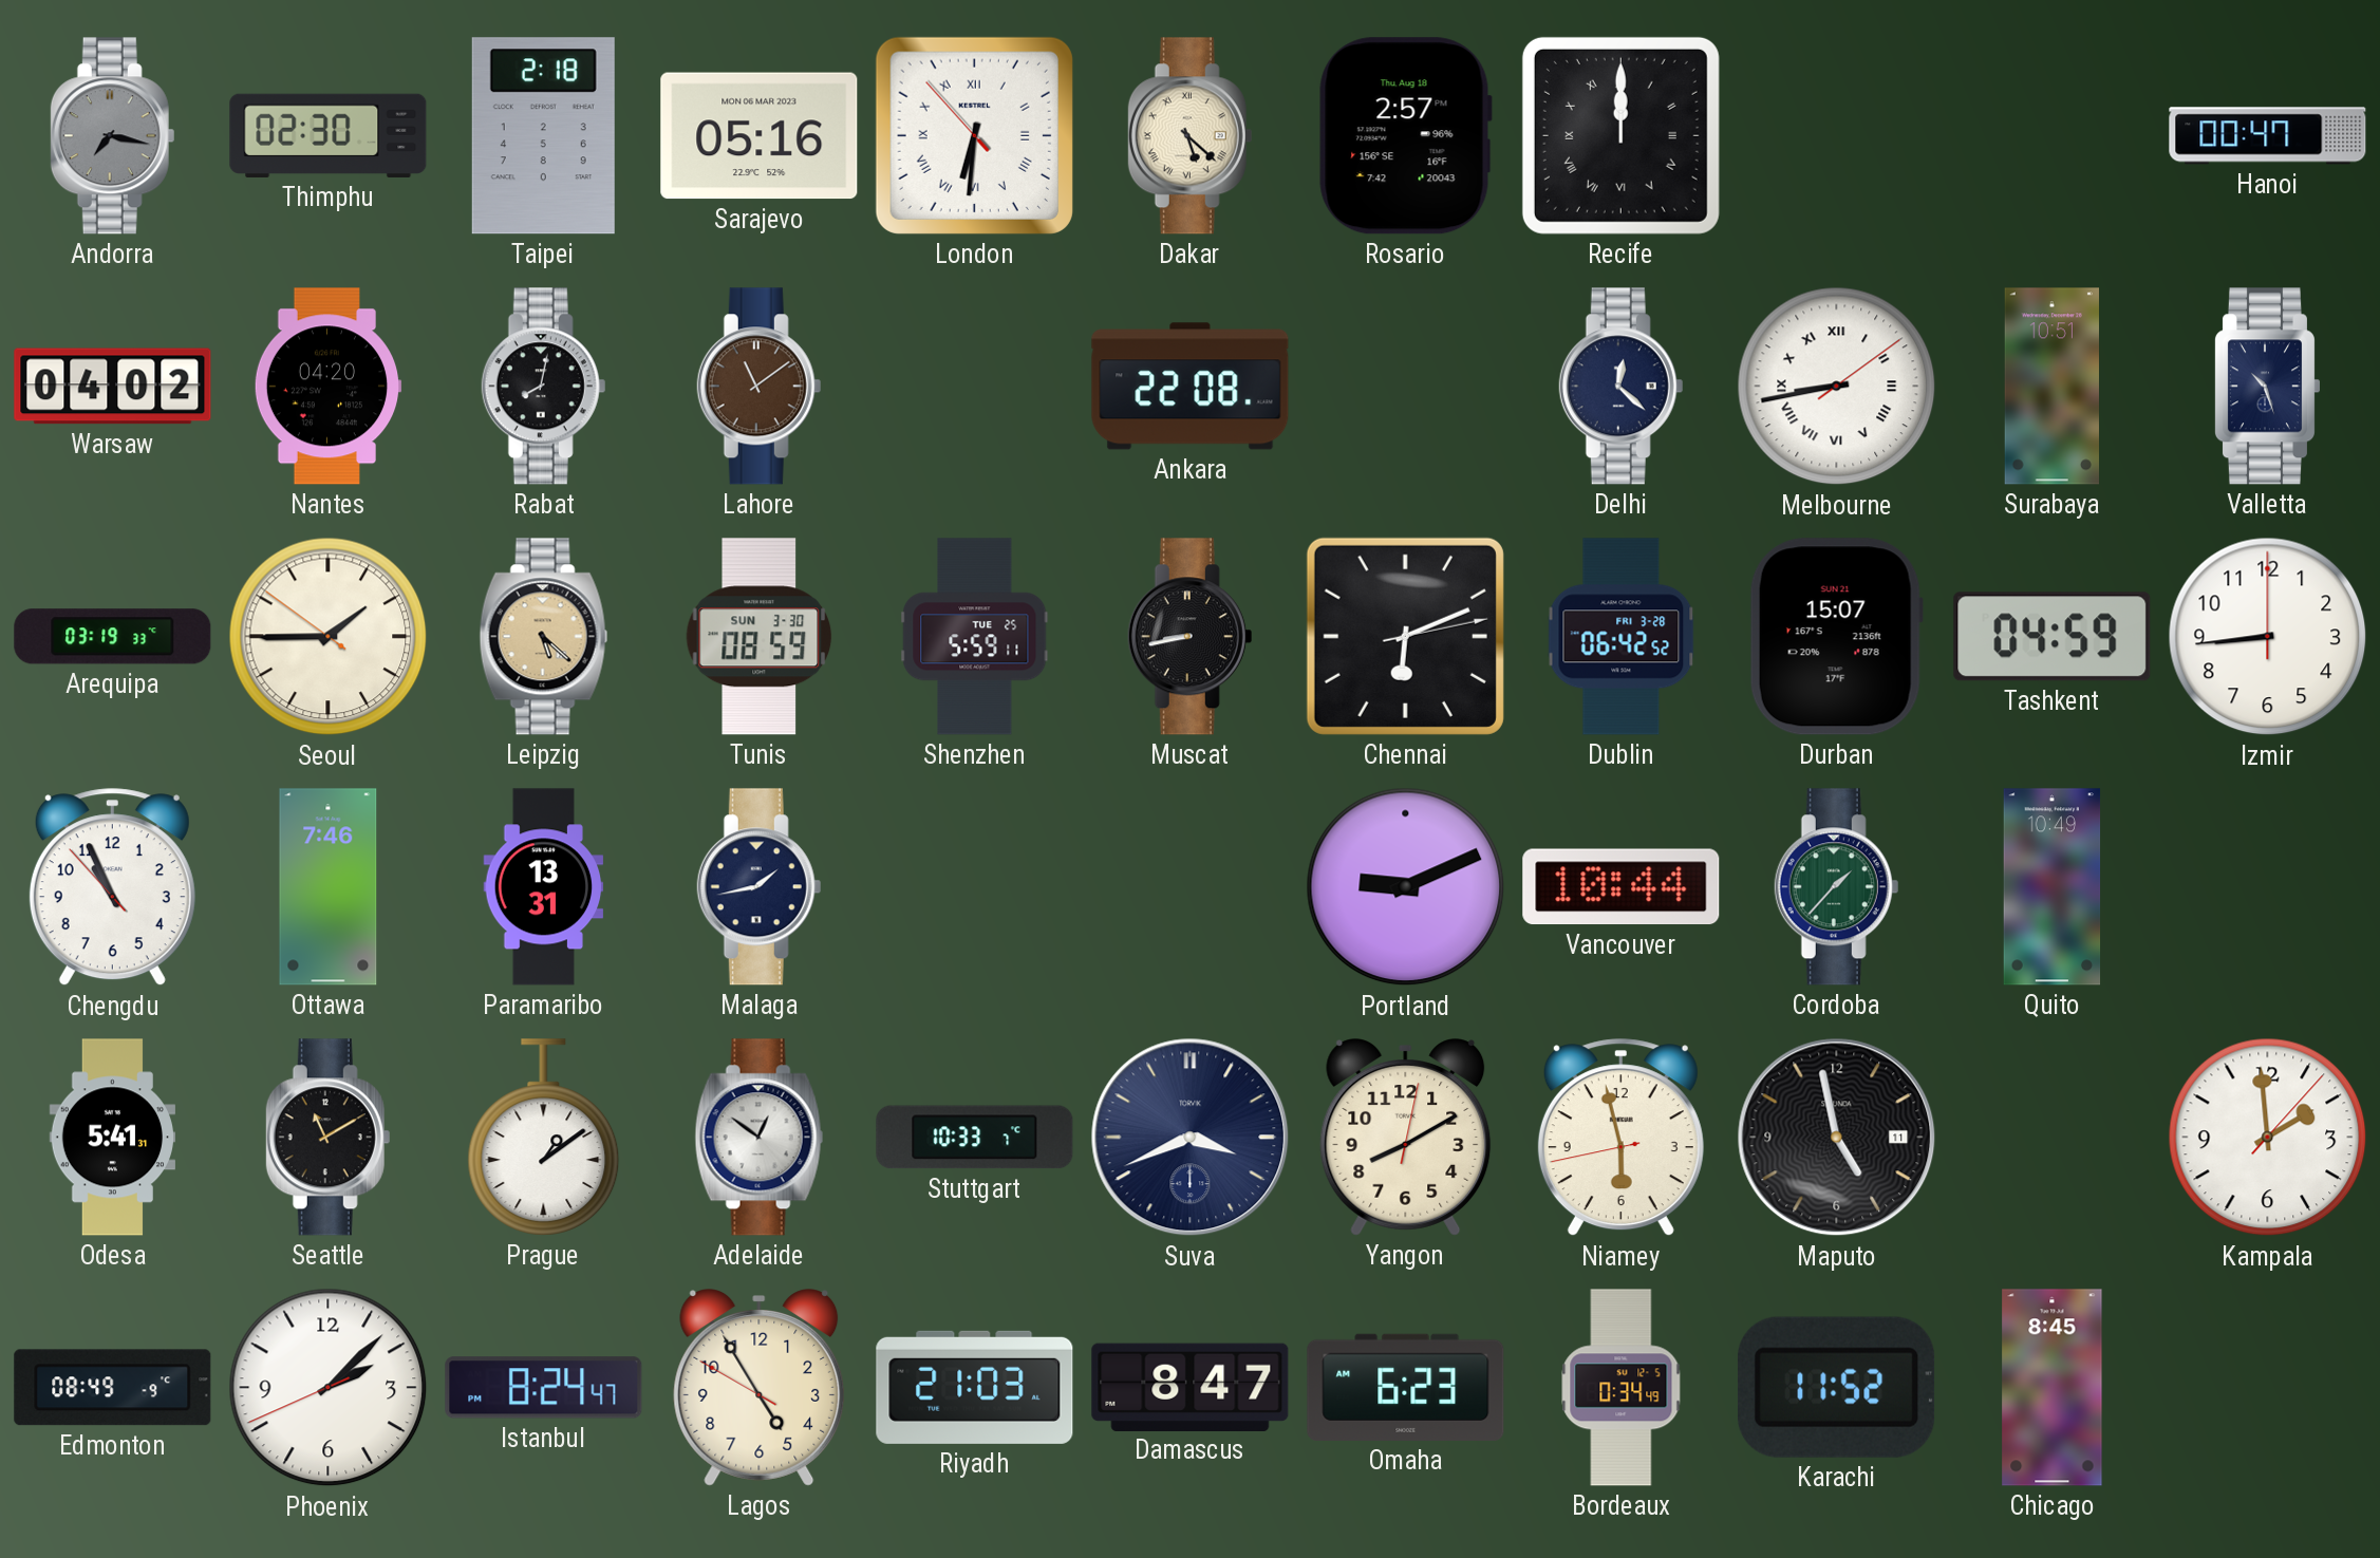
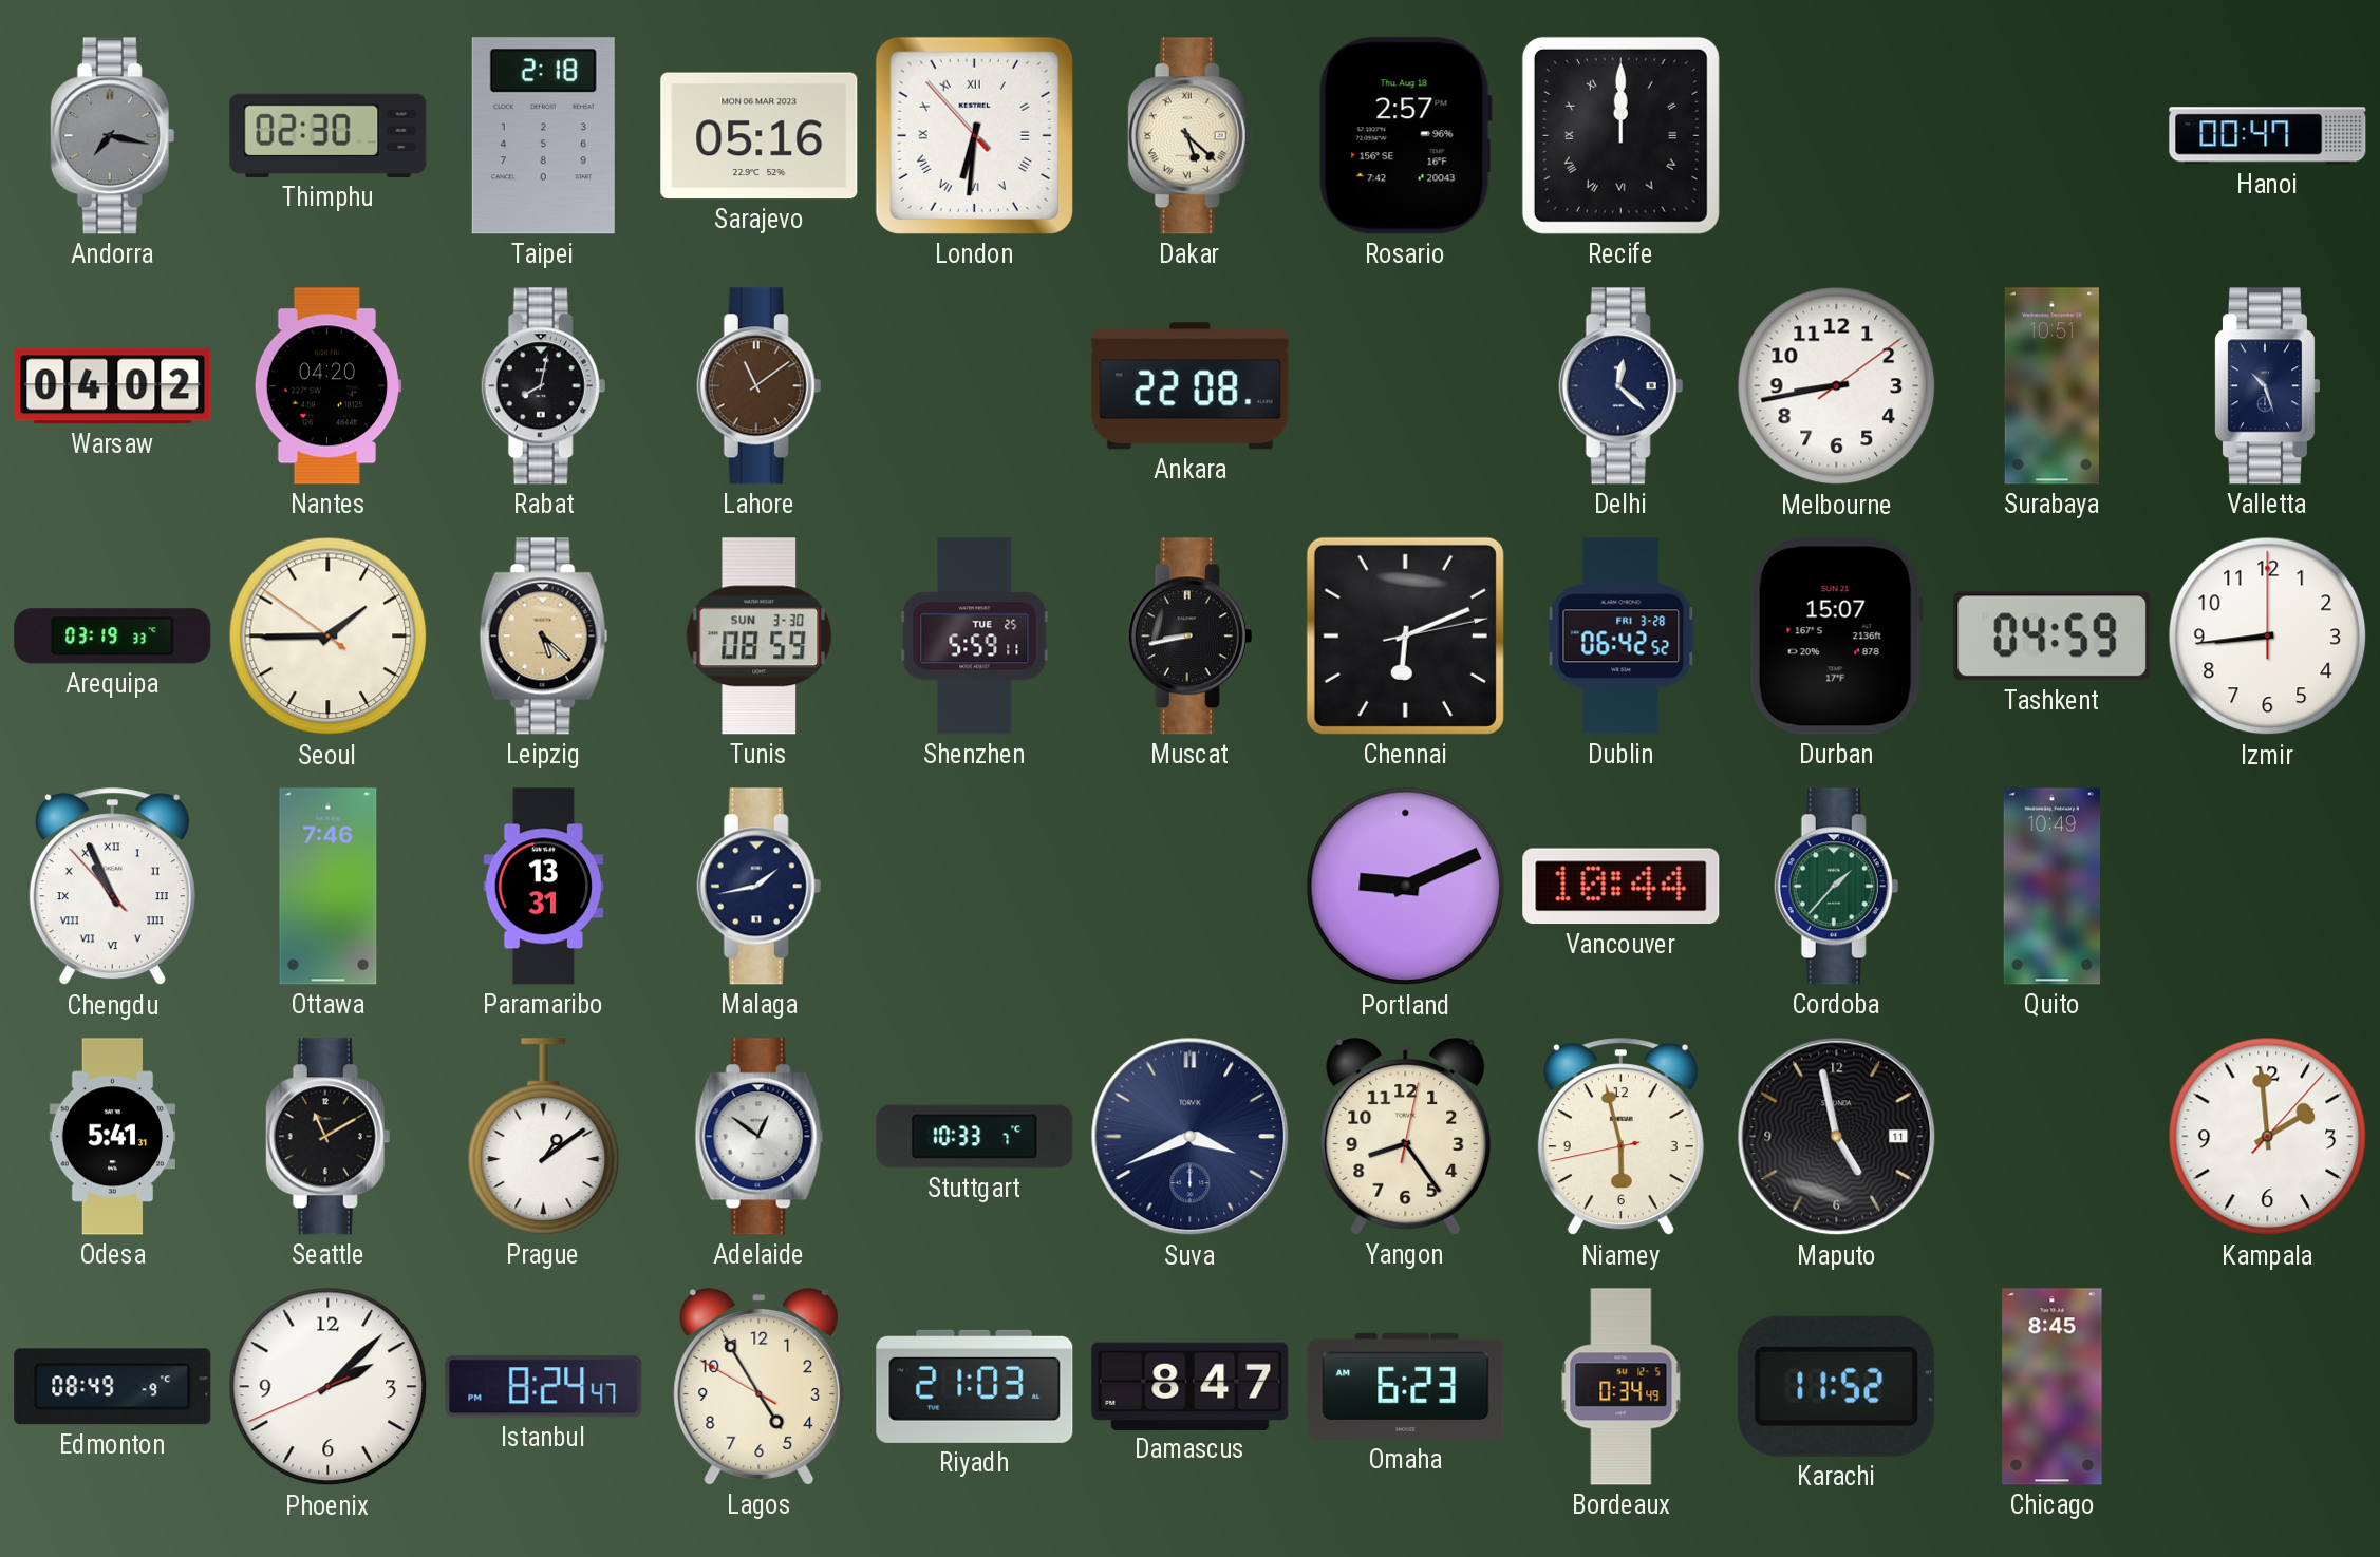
Melbourne numerals: Roman -> Arabic
Chengdu numerals: Arabic -> Roman
Yangon: 8:10 -> 8:24
